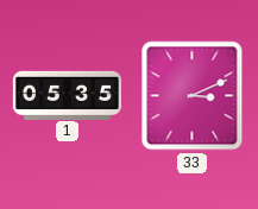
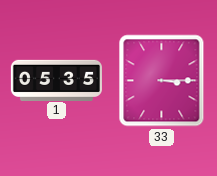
33: 3:11 -> 3:15
